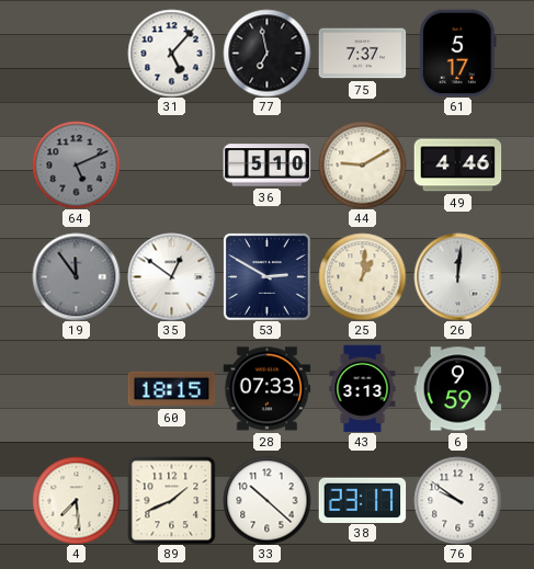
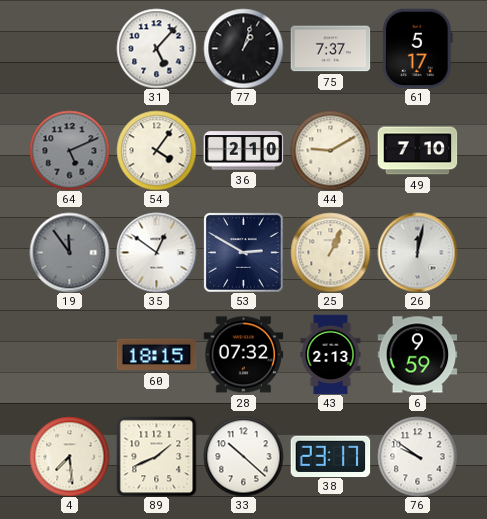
77: 6:58 -> 1:03
54: none -> 4:06
36: 5:10 -> 2:10
49: 4:46 -> 7:10
25: 1:01 -> 1:04
26: 12:01 -> 12:02
28: 07:33 -> 07:32
43: 3:13 -> 2:13
